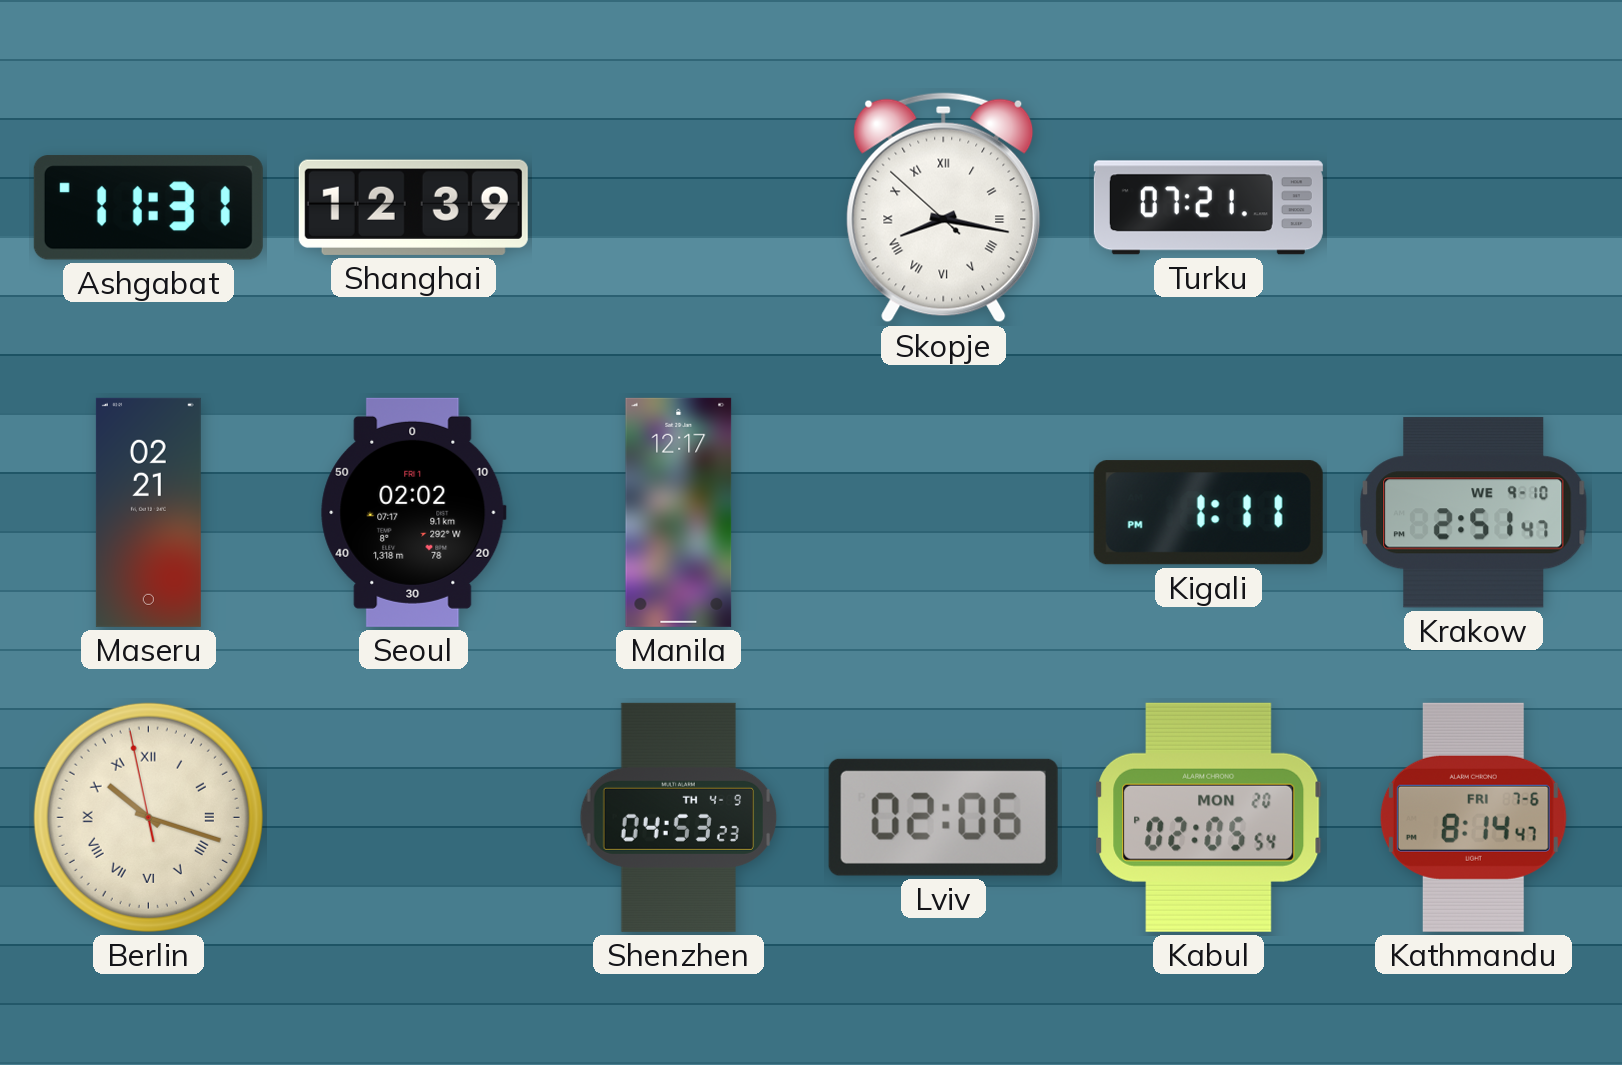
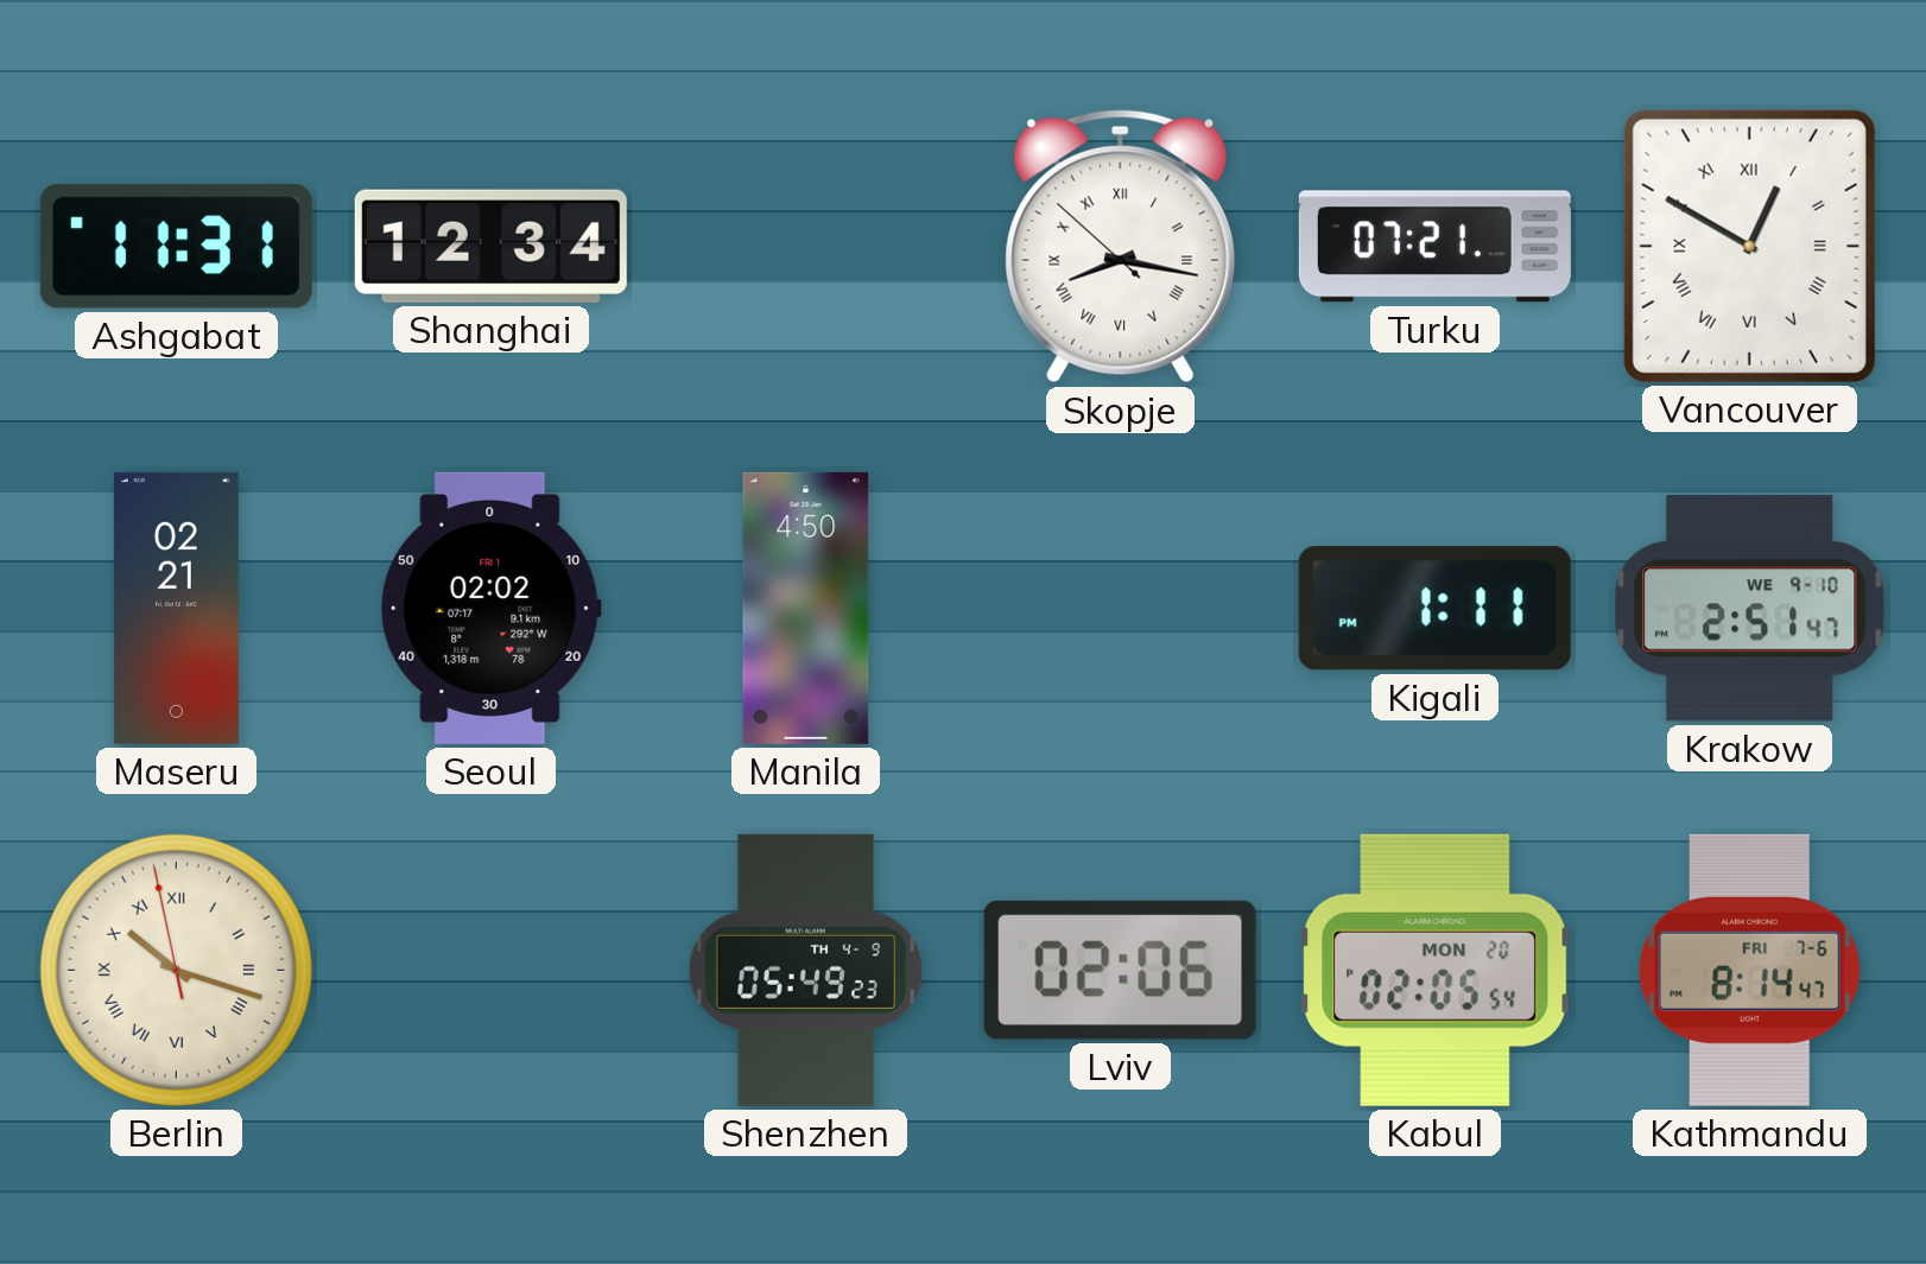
Shanghai: 12:39 -> 12:34
Vancouver: none -> 12:50
Manila: 12:17 -> 4:50
Shenzhen: 04:53 -> 05:49
